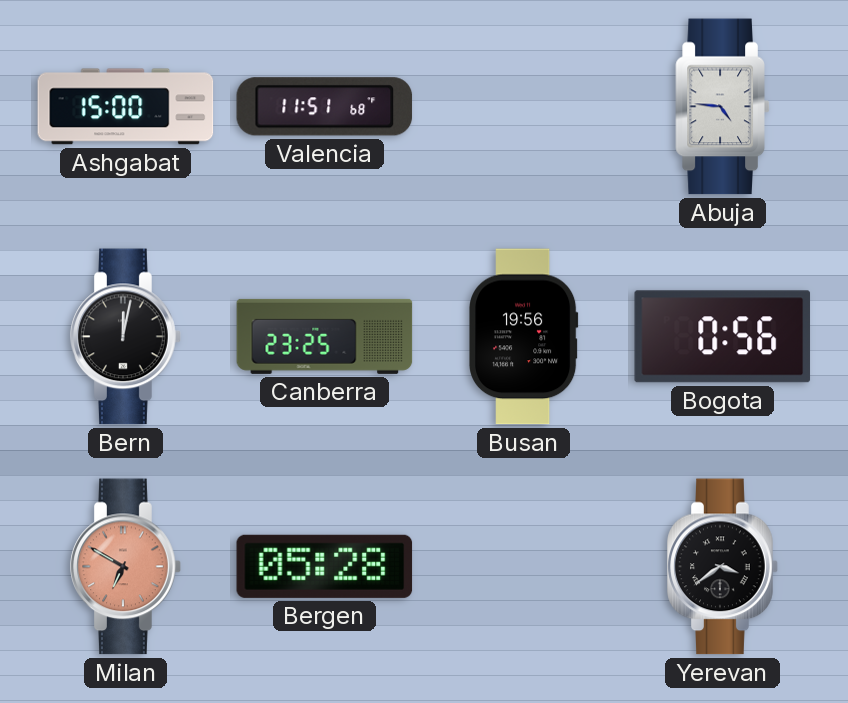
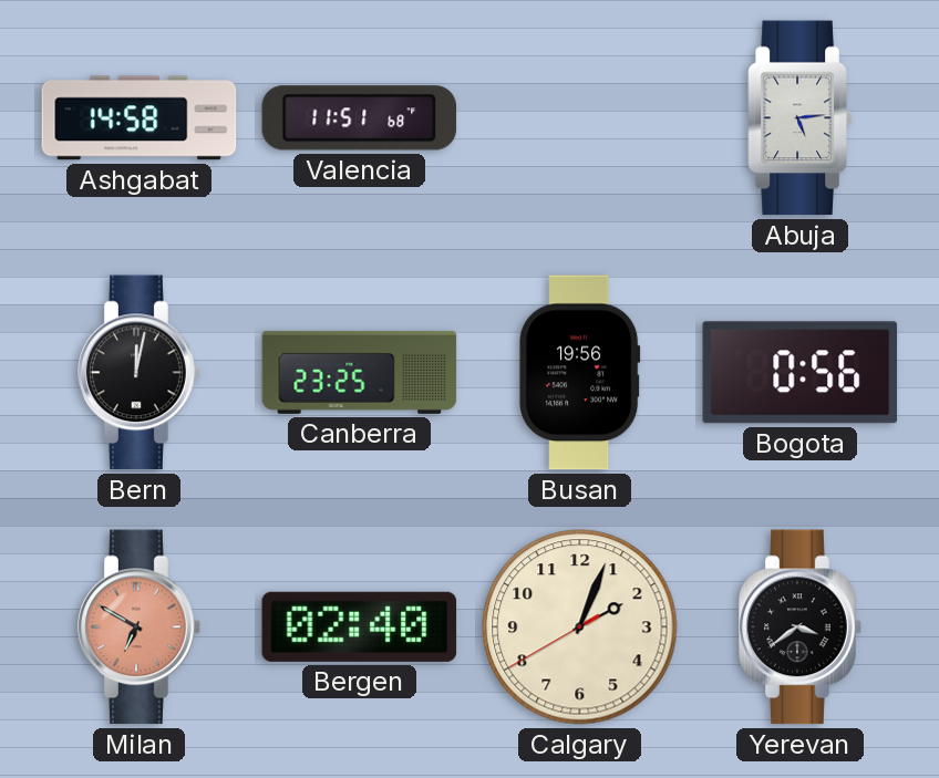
Ashgabat: 15:00 -> 14:58
Abuja: 4:46 -> 5:14
Bergen: 05:28 -> 02:40
Calgary: none -> 2:03
